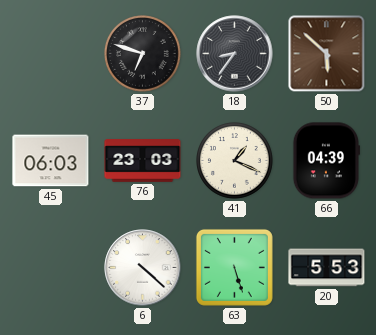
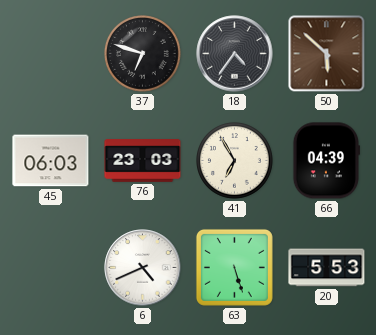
18: 8:36 -> 4:36
41: 1:19 -> 6:55
6: 4:22 -> 4:41
